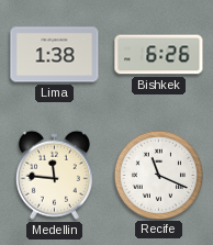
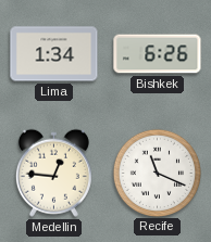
Lima: 1:38 -> 1:34
Medellin: 11:46 -> 12:46
